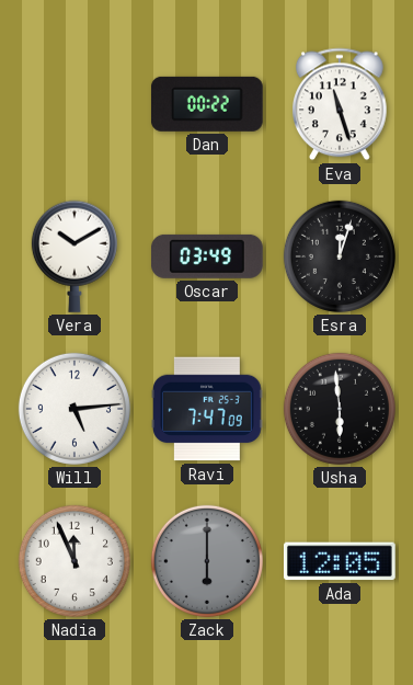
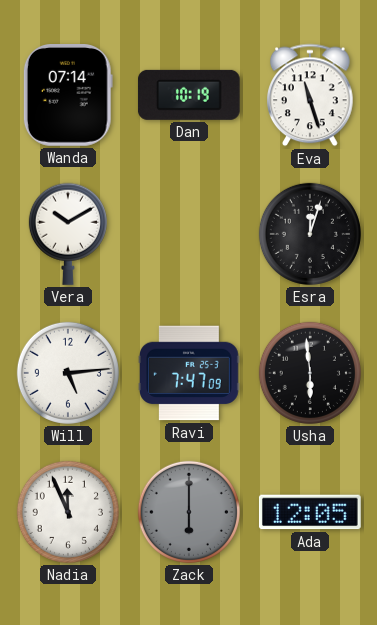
Wanda: none -> 07:14
Dan: 00:22 -> 10:19
Oscar: 03:49 -> none
